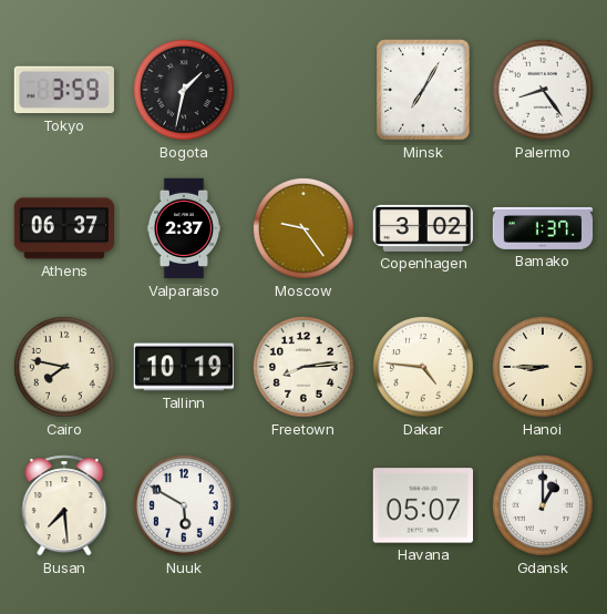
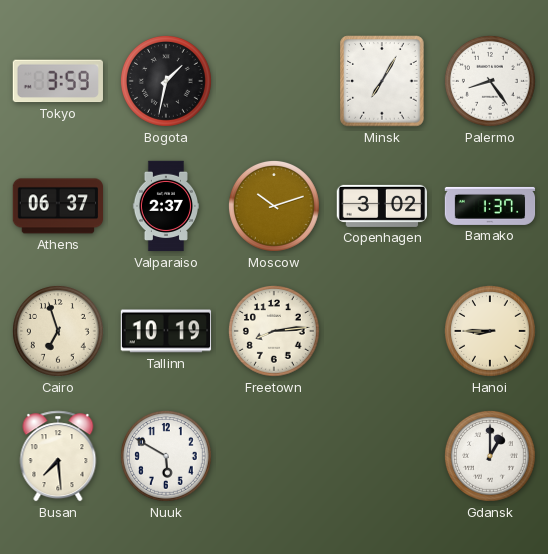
Moscow: 9:24 -> 10:12
Cairo: 7:47 -> 6:57
Dakar: 4:46 -> none
Havana: 05:07 -> none
